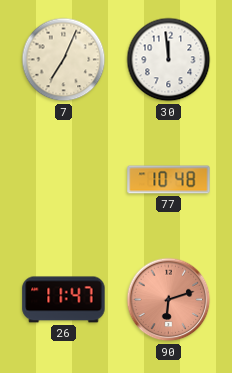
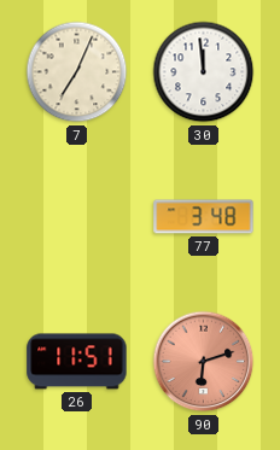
77: 10:48 -> 3:48
26: 11:47 -> 11:51
